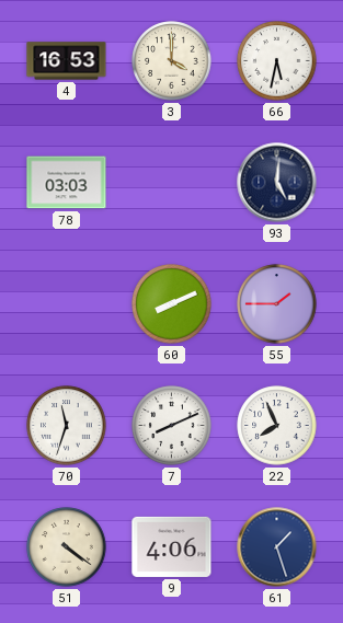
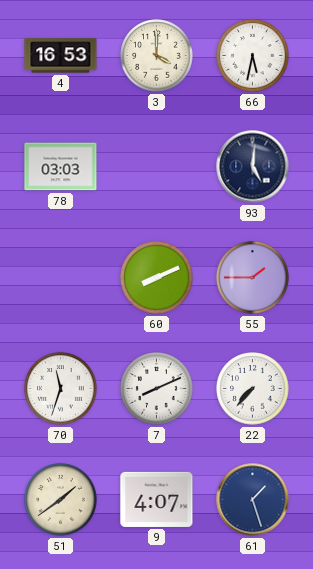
22: 7:56 -> 7:37
51: 4:21 -> 1:39
9: 4:06 -> 4:07
